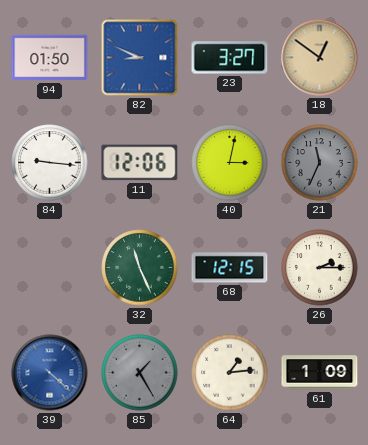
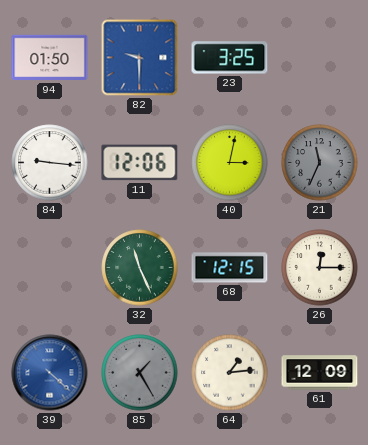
82: 8:49 -> 9:30
23: 3:27 -> 3:25
18: 12:51 -> none
26: 2:15 -> 12:15
61: 1:09 -> 12:09
